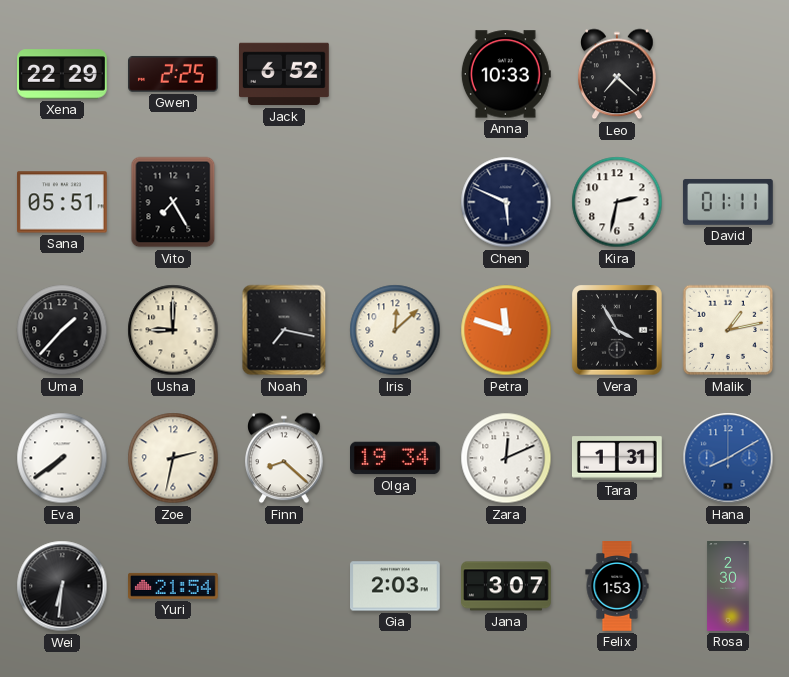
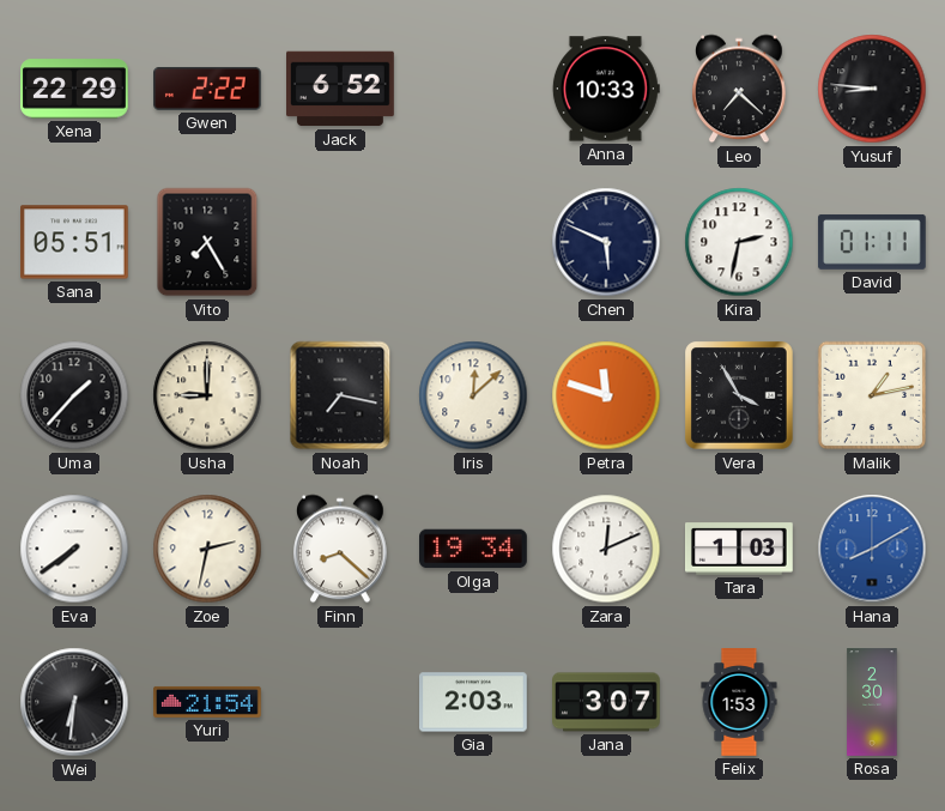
Gwen: 2:25 -> 2:22
Yusuf: none -> 8:46
Tara: 1:31 -> 1:03
